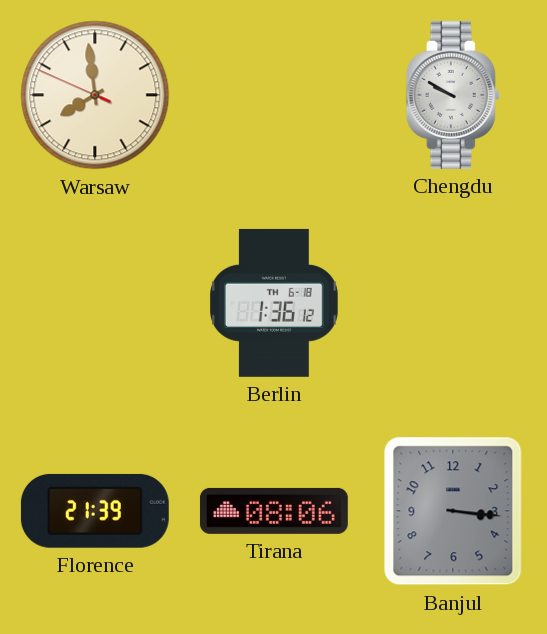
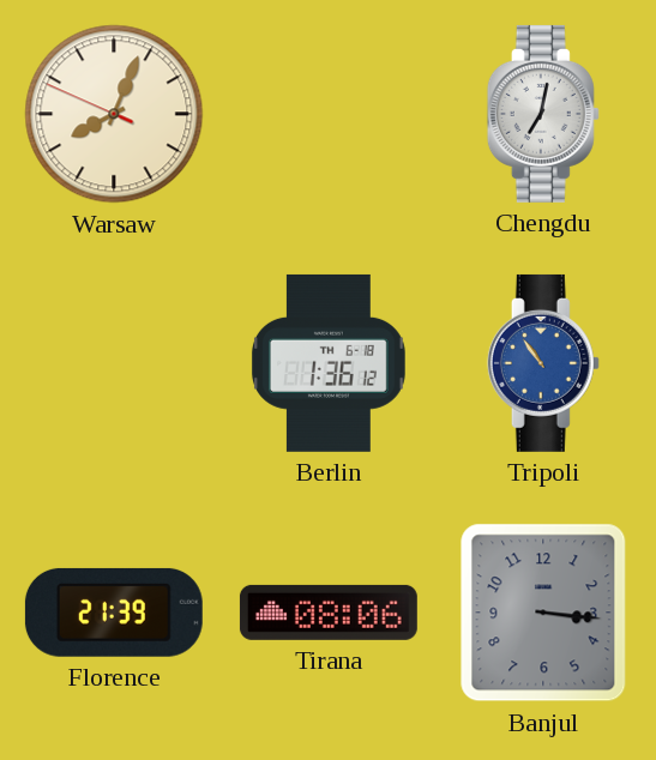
Warsaw: 7:58 -> 8:03
Chengdu: 9:50 -> 7:02
Tripoli: none -> 10:54
